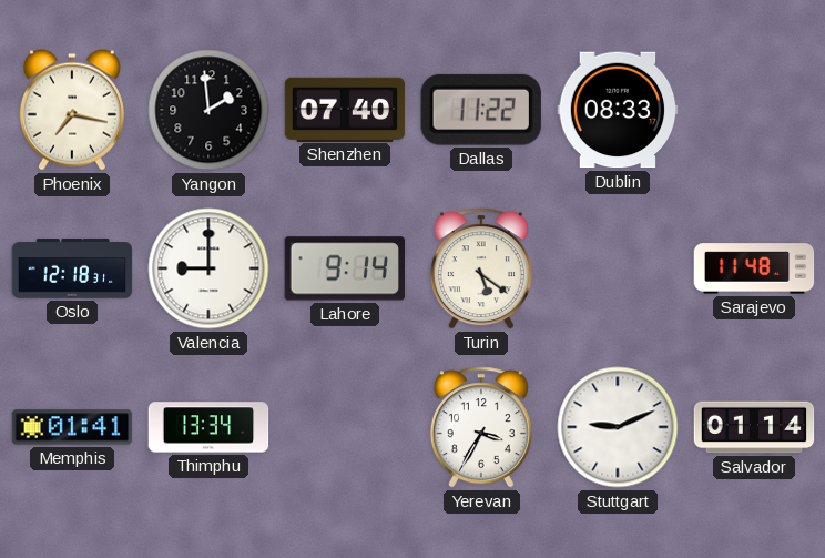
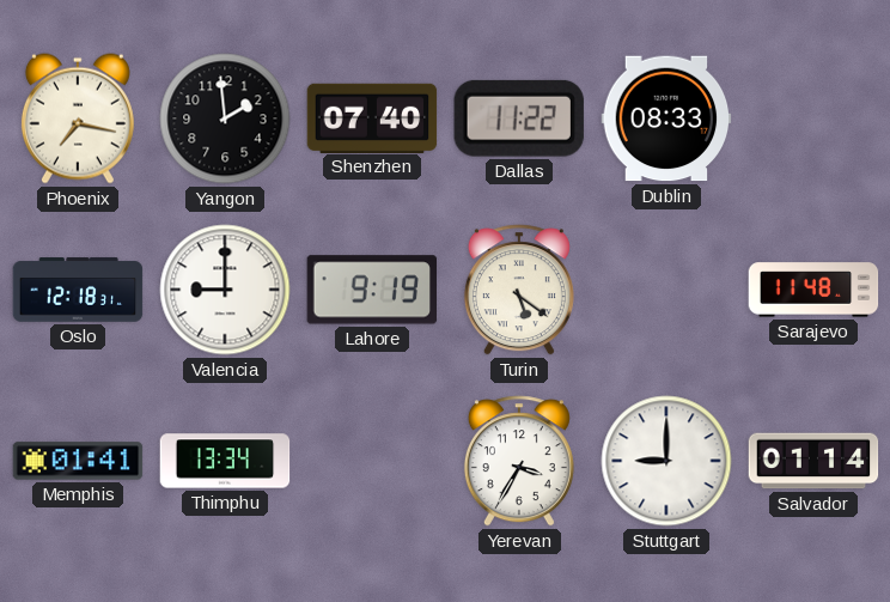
Lahore: 9:14 -> 9:19
Stuttgart: 9:11 -> 9:00
